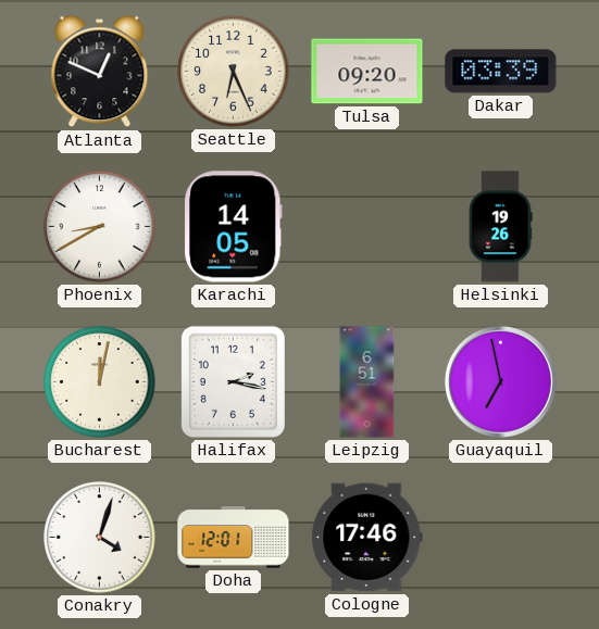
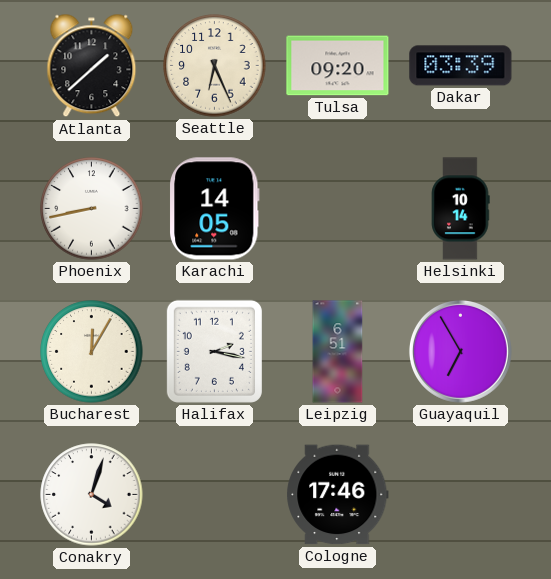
Atlanta: 12:49 -> 1:38
Phoenix: 8:40 -> 8:43
Helsinki: 19:26 -> 10:14
Bucharest: 12:02 -> 12:05
Guayaquil: 6:58 -> 6:55
Doha: 12:01 -> none
